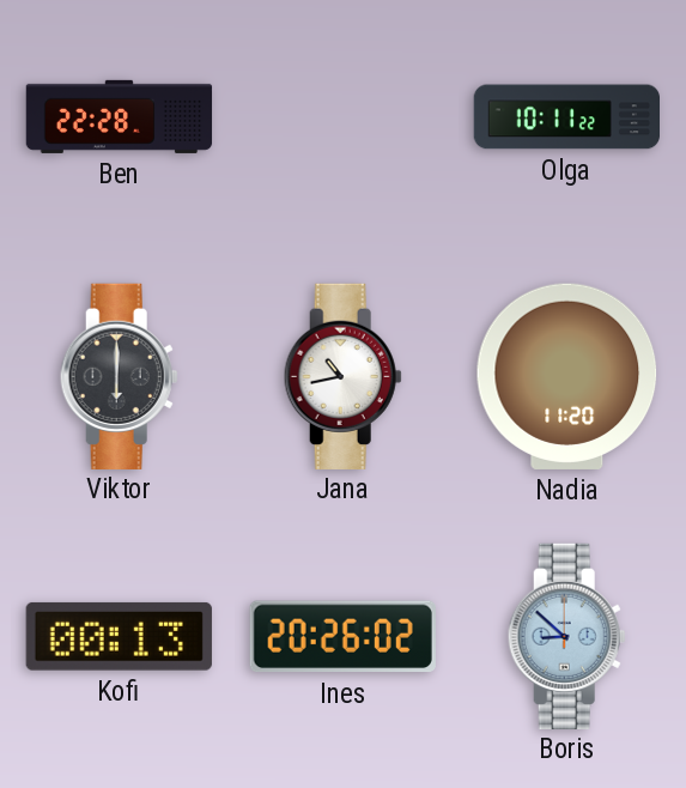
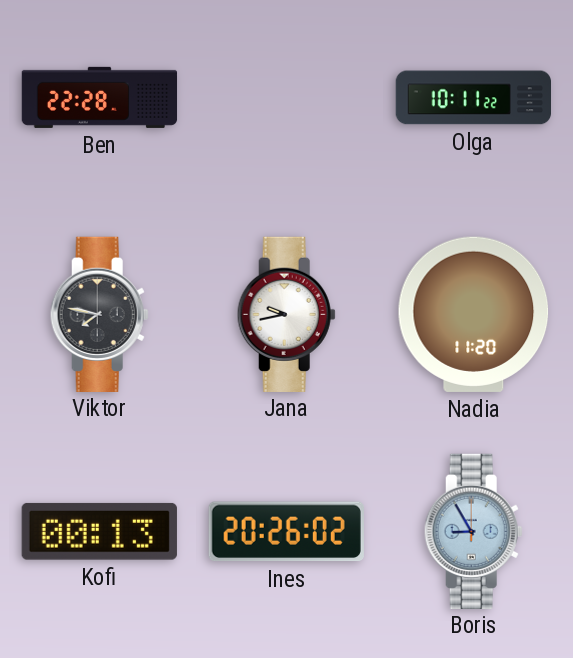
Viktor: 6:00 -> 7:47
Jana: 10:43 -> 9:43
Boris: 8:52 -> 8:55
